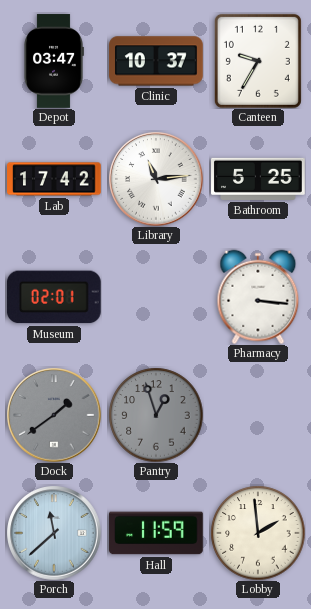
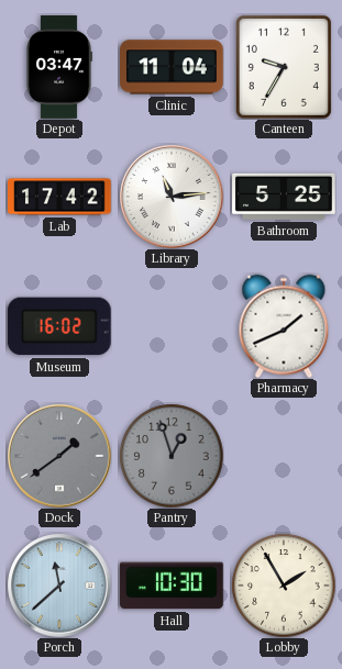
Clinic: 10:37 -> 11:04
Museum: 02:01 -> 16:02
Pharmacy: 3:16 -> 1:41
Hall: 11:59 -> 10:30
Lobby: 1:59 -> 1:55
